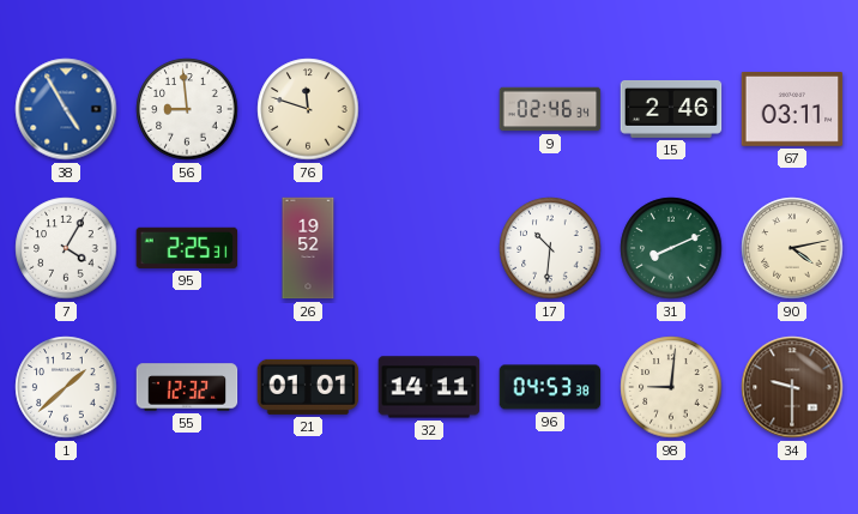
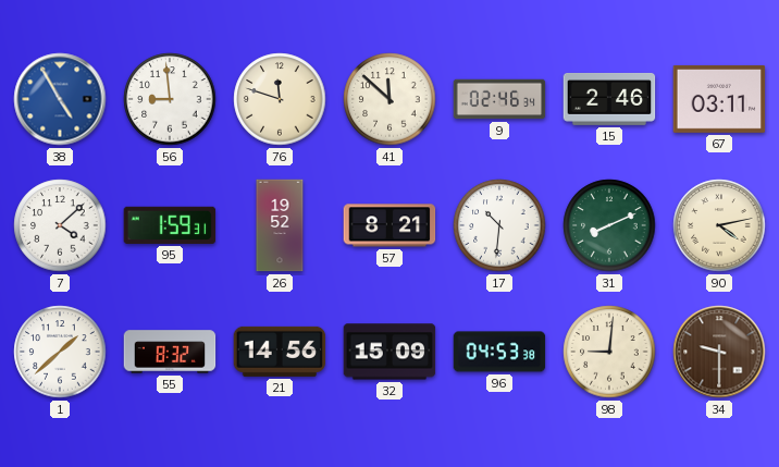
41: none -> 11:52
7: 4:05 -> 4:08
95: 2:25 -> 1:59
57: none -> 8:21
55: 12:32 -> 8:32
21: 01:01 -> 14:56
32: 14:11 -> 15:09
